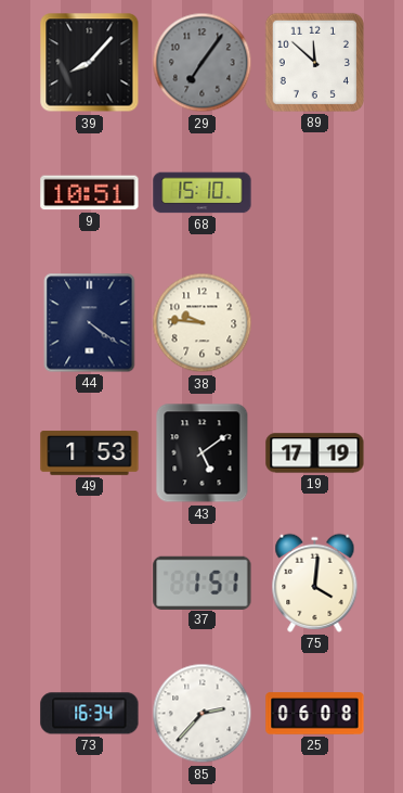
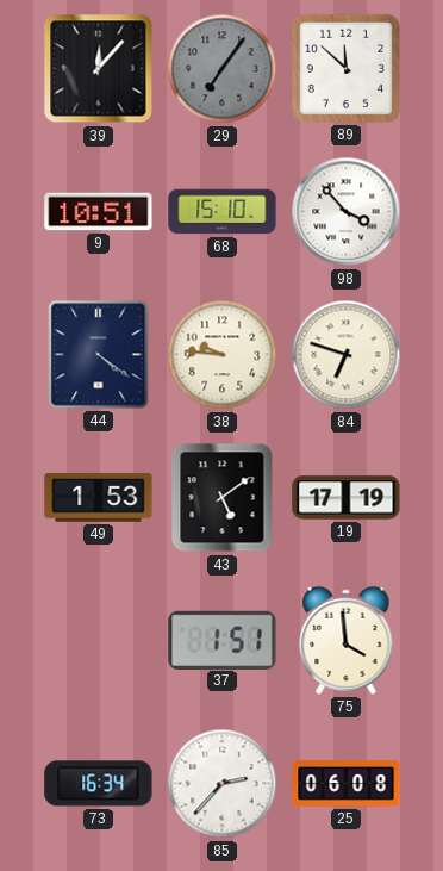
39: 8:07 -> 12:07
98: none -> 3:53
84: none -> 6:48
75: 4:01 -> 3:59
